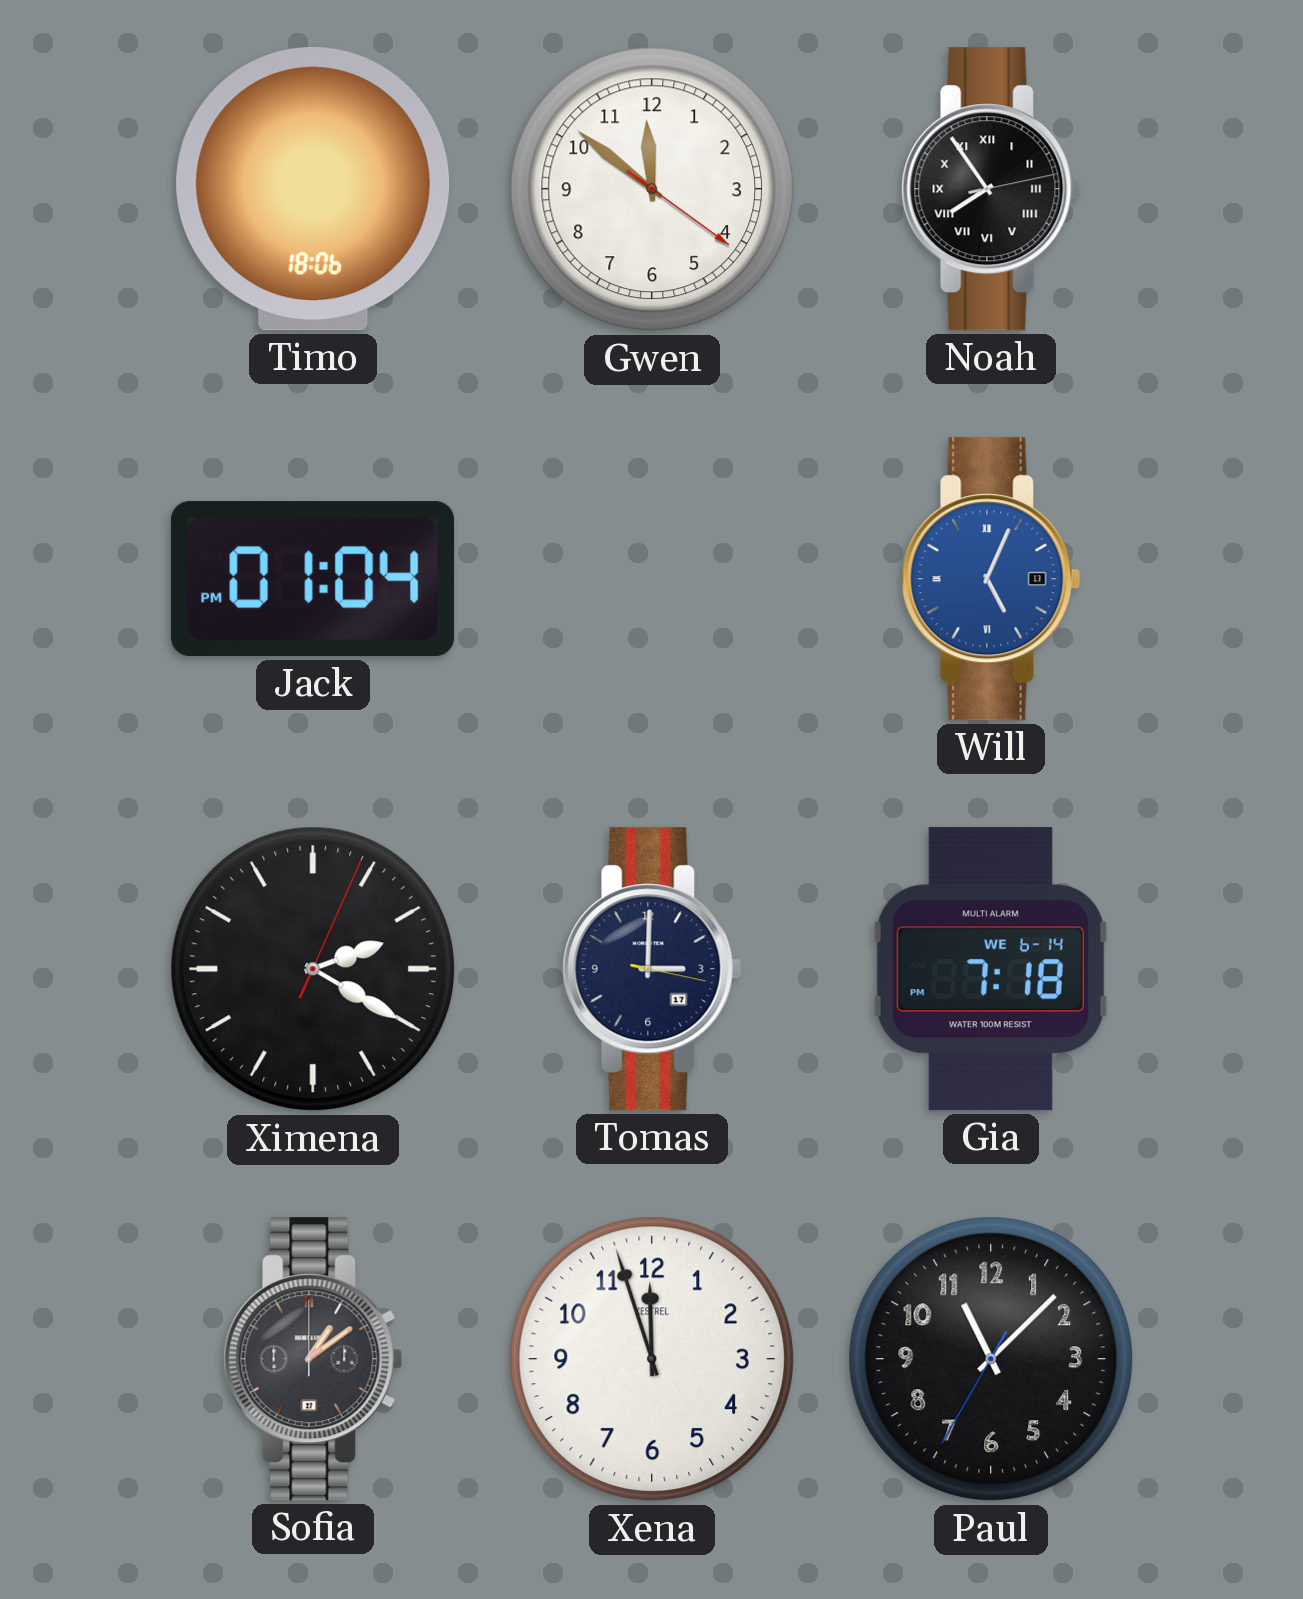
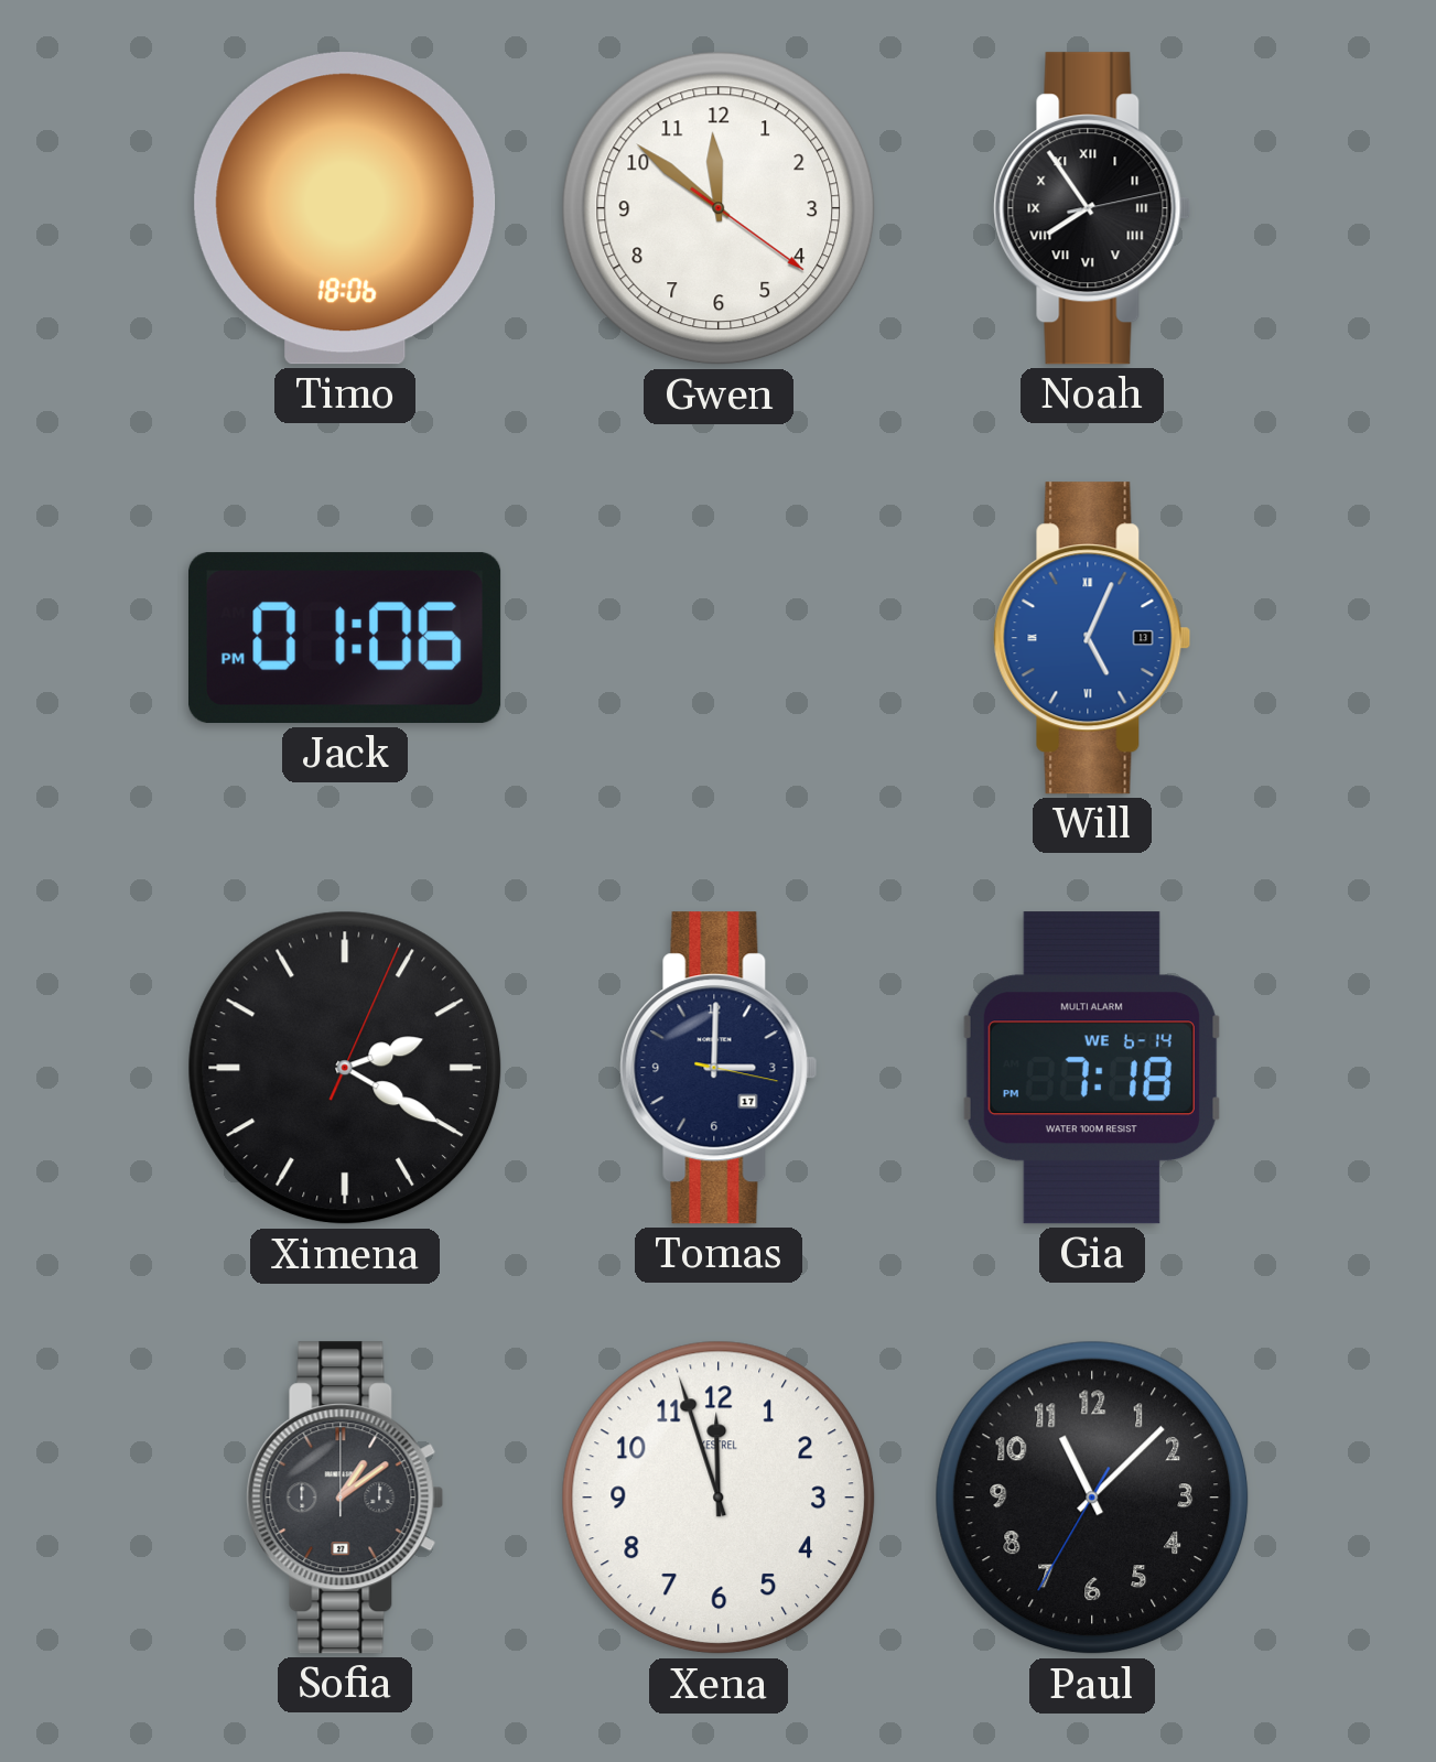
Jack: 01:04 -> 01:06
